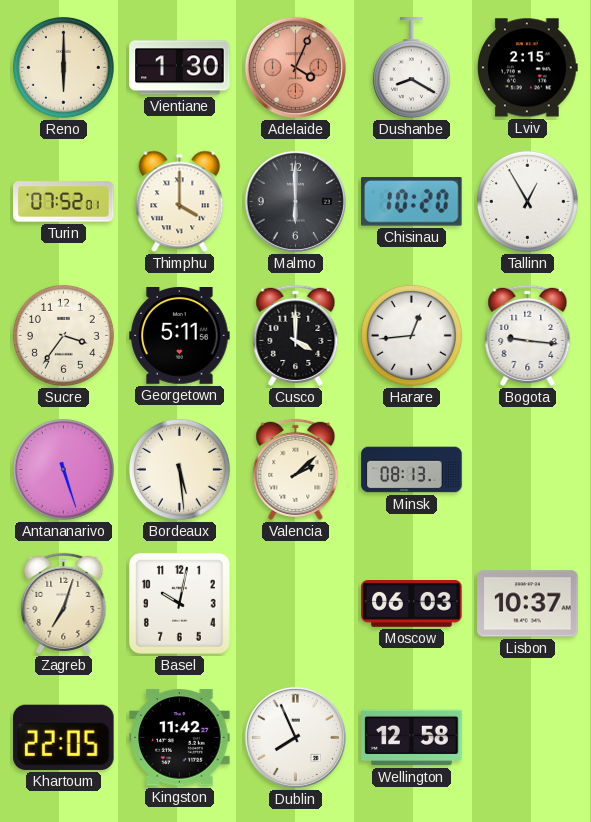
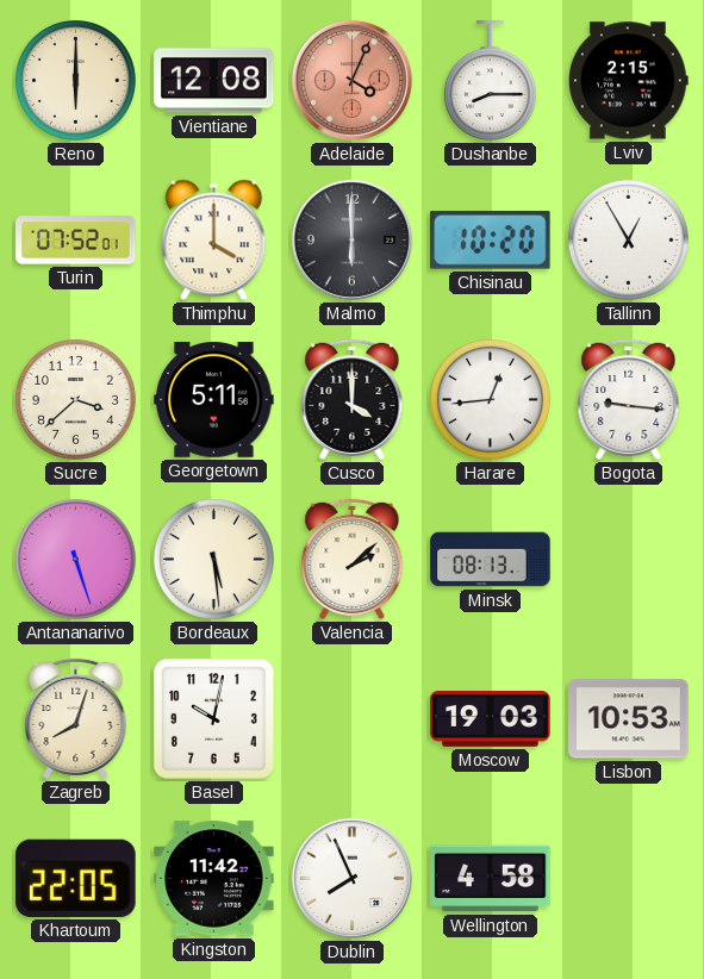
Vientiane: 1:30 -> 12:08
Dushanbe: 8:20 -> 8:15
Sucre: 3:36 -> 3:38
Zagreb: 7:03 -> 8:03
Moscow: 06:03 -> 19:03
Lisbon: 10:37 -> 10:53
Wellington: 12:58 -> 4:58
